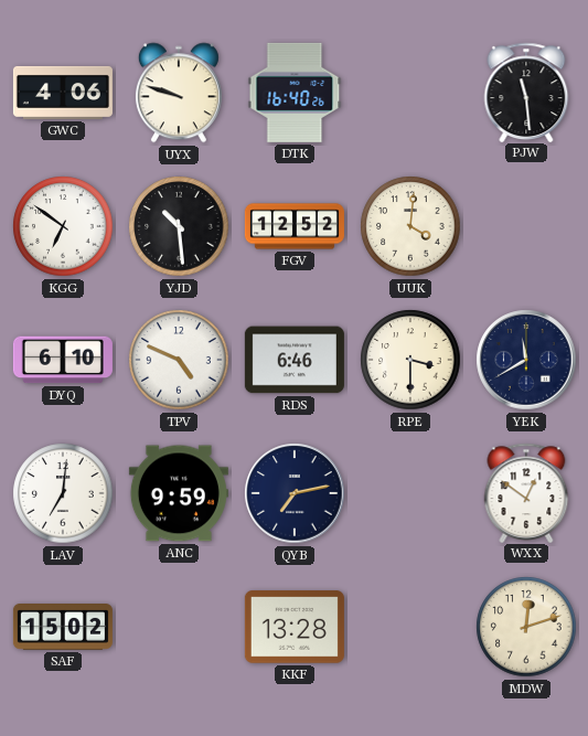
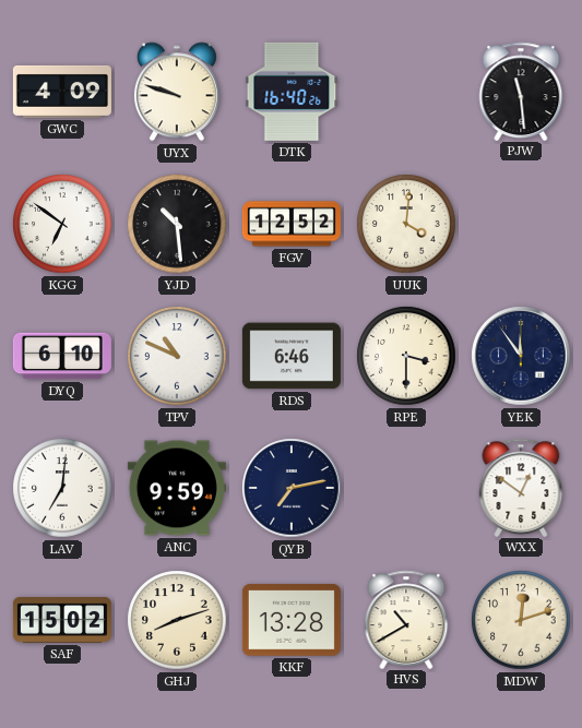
GWC: 4:06 -> 4:09
TPV: 4:49 -> 10:49
YEK: 11:40 -> 11:54
GHJ: none -> 8:12
HVS: none -> 10:40
